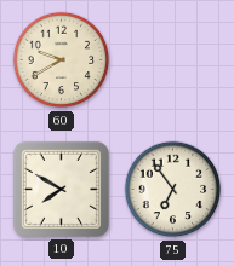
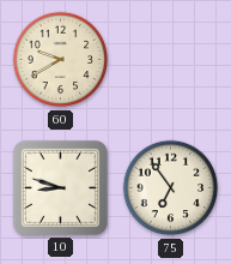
10: 7:50 -> 8:48
